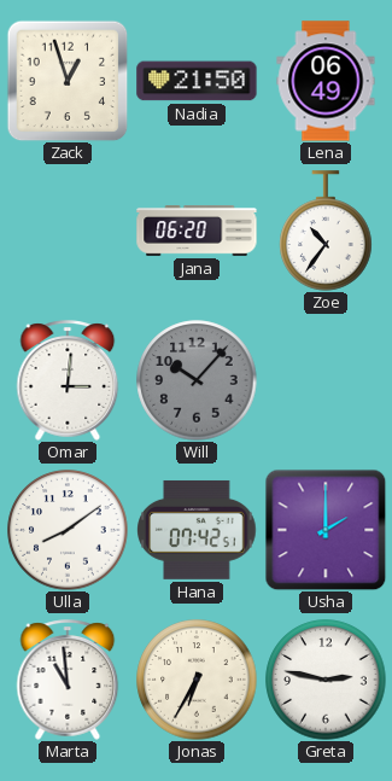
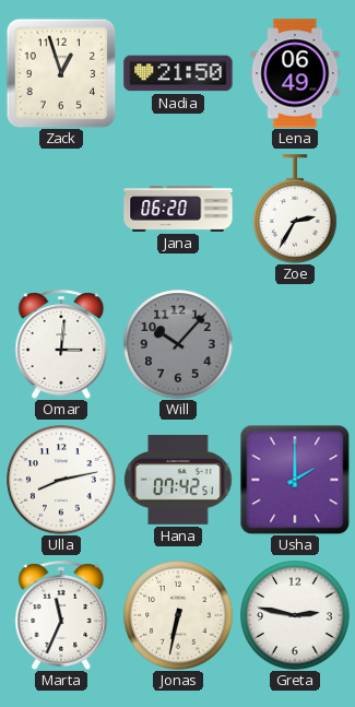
Zoe: 10:36 -> 2:35
Ulla: 8:09 -> 8:13
Marta: 10:59 -> 11:34
Jonas: 6:35 -> 6:32
